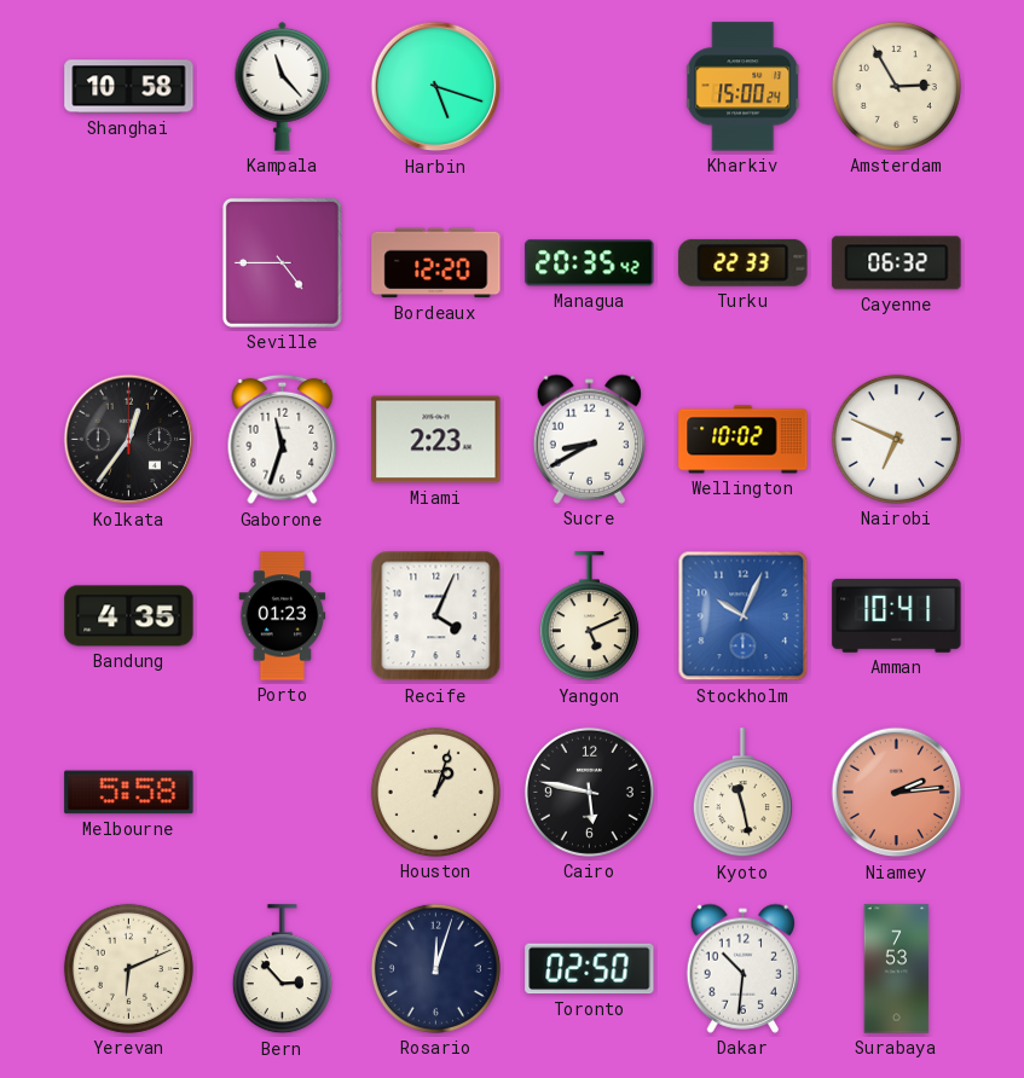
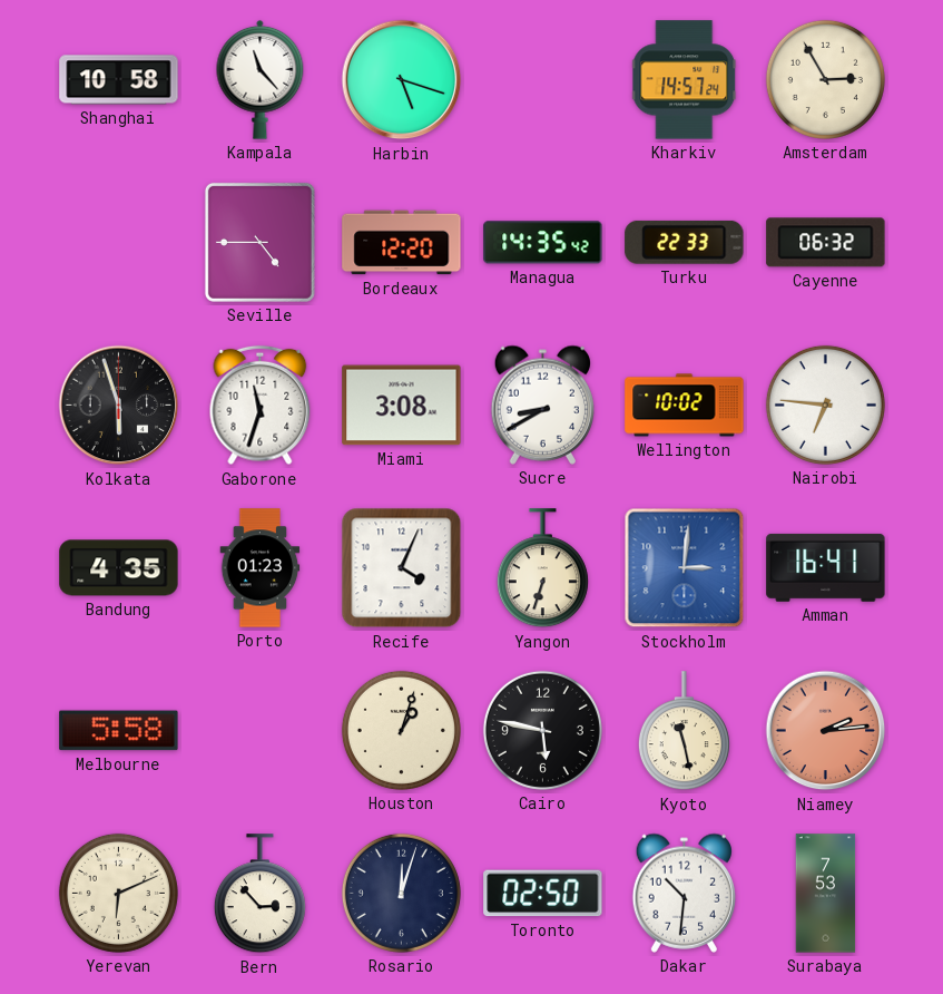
Kharkiv: 15:00 -> 14:57
Managua: 20:35 -> 14:35
Kolkata: 12:36 -> 5:57
Miami: 2:23 -> 3:08
Nairobi: 6:49 -> 6:46
Yangon: 5:11 -> 6:33
Stockholm: 10:04 -> 3:01
Amman: 10:41 -> 16:41
